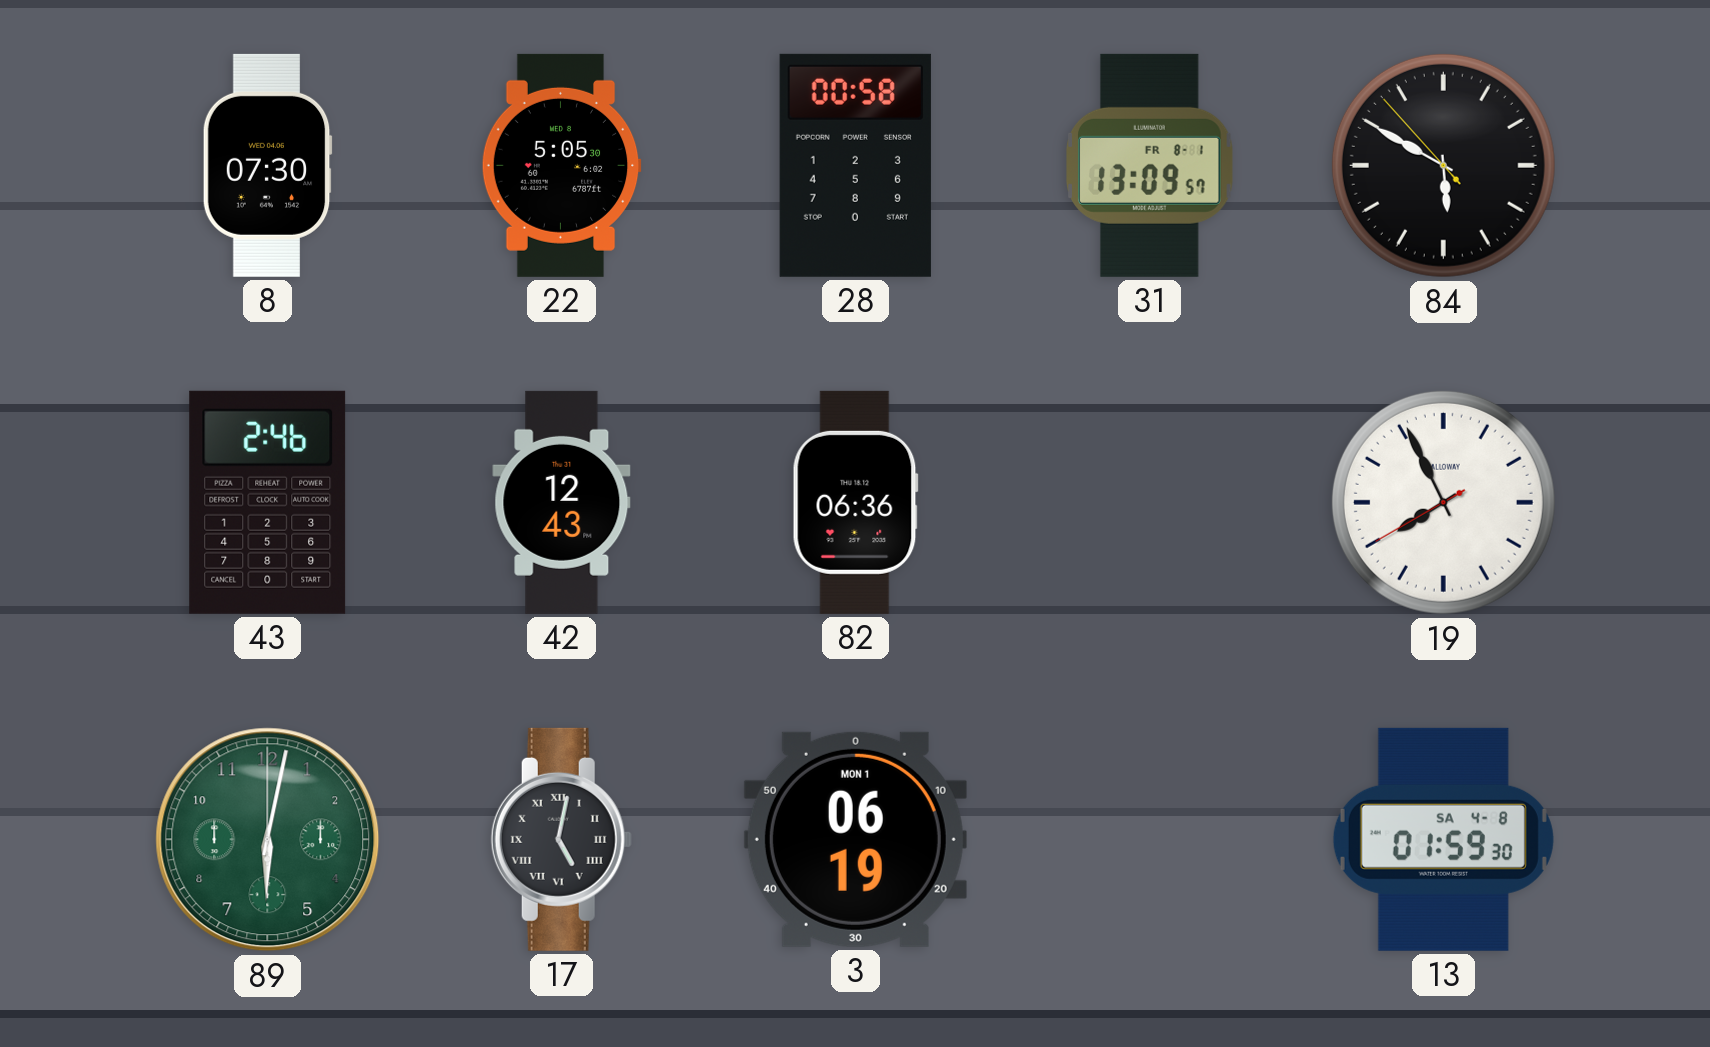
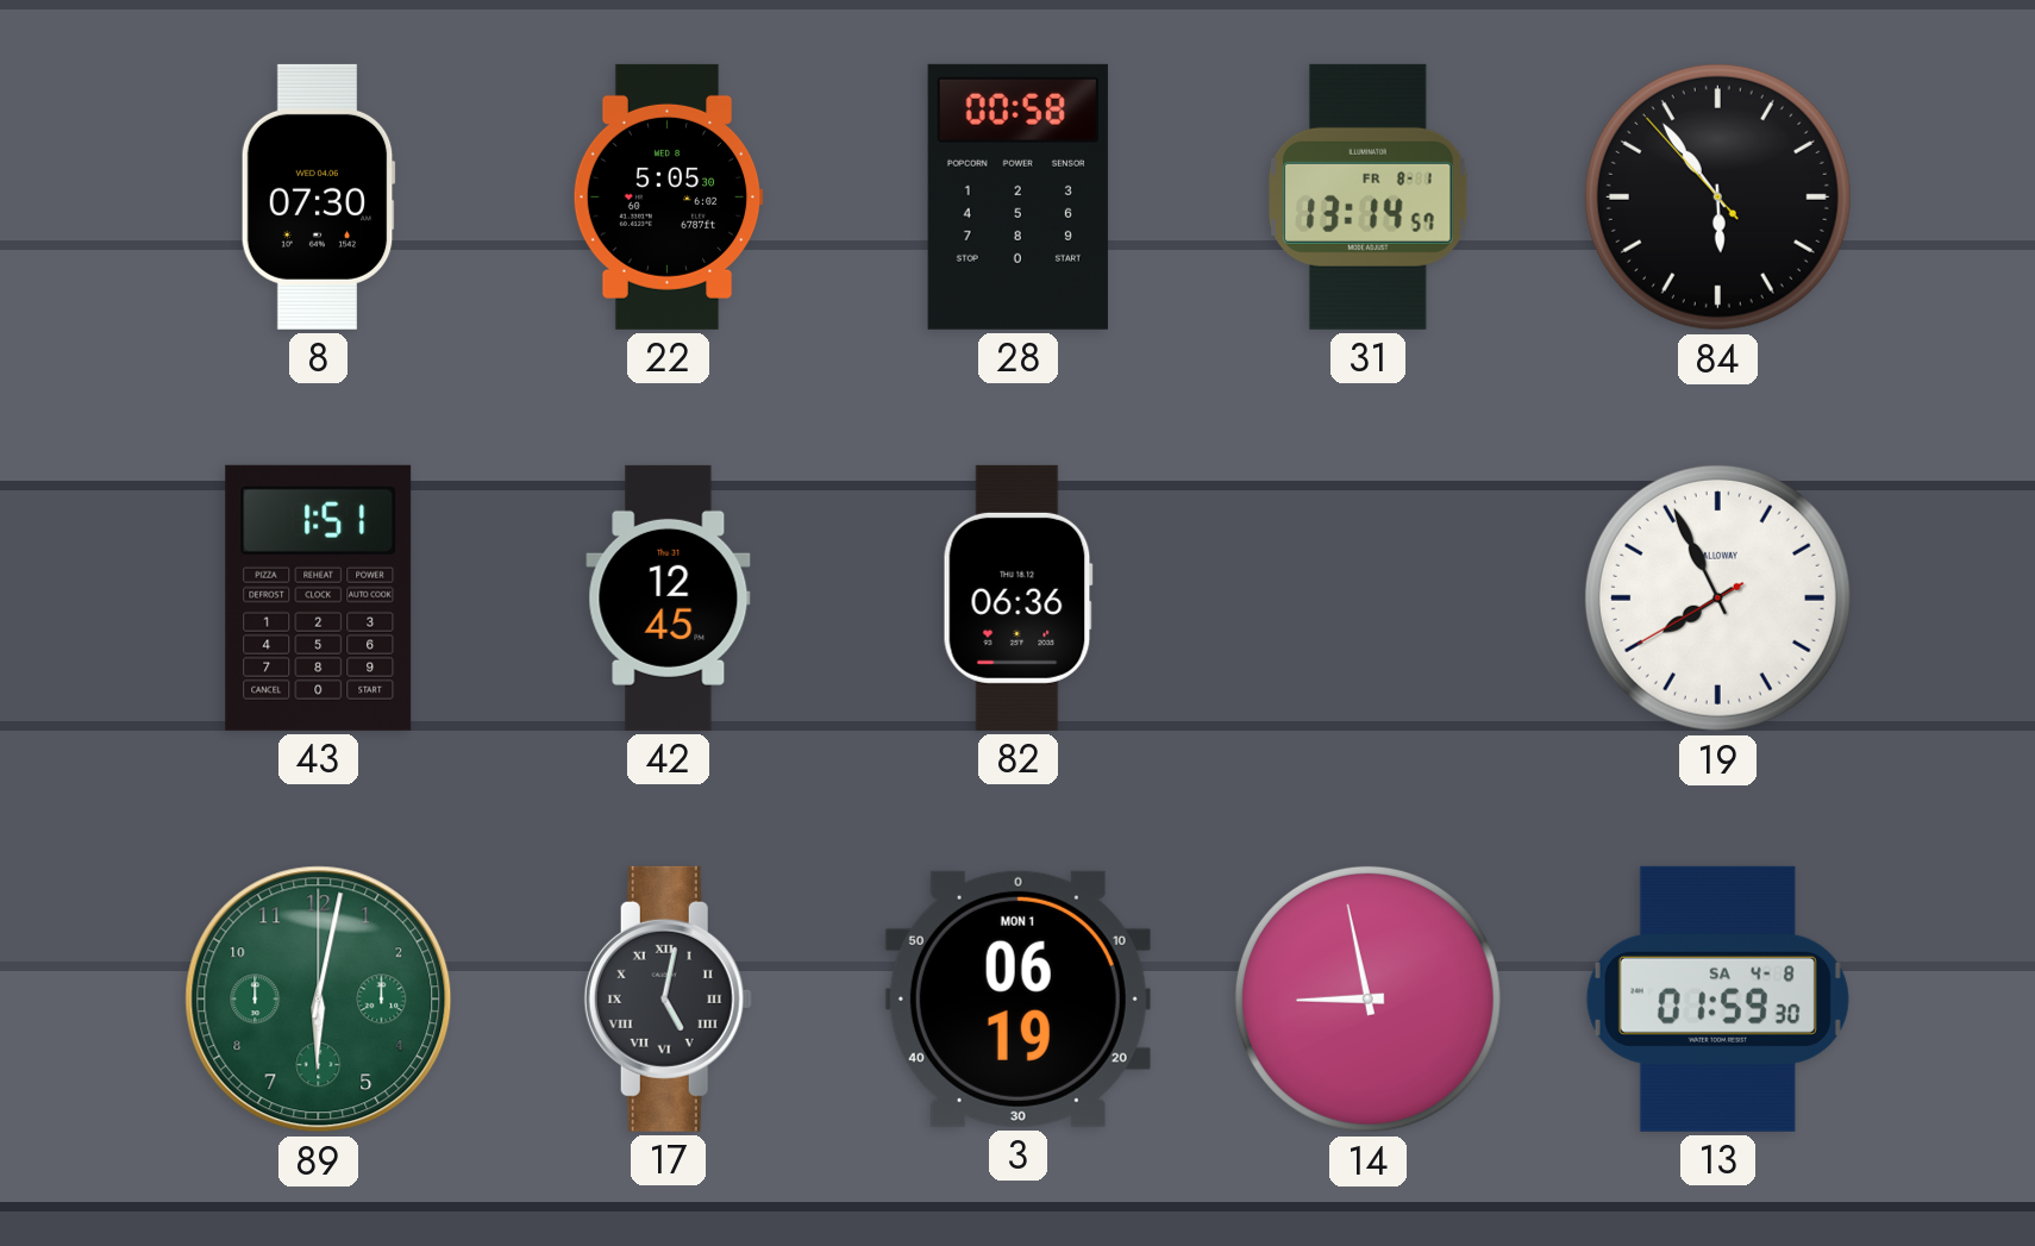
31: 13:09 -> 13:14
84: 5:49 -> 5:53
43: 2:46 -> 1:51
42: 12:43 -> 12:45
14: none -> 8:58
